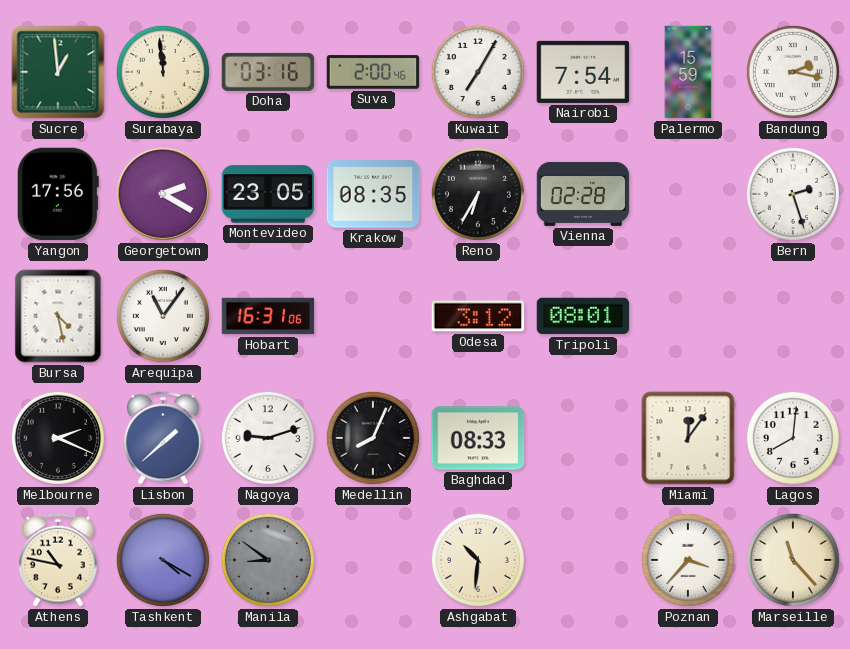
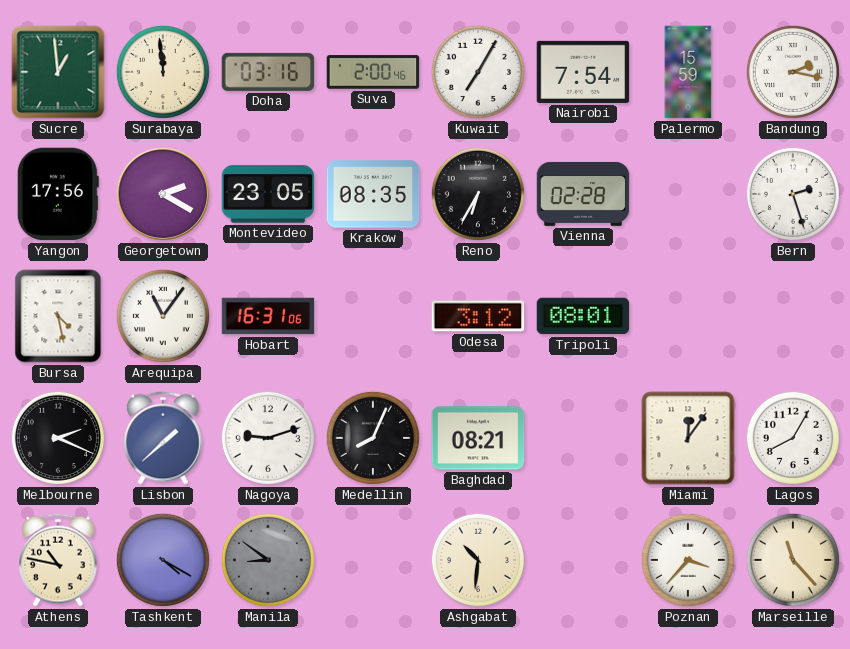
Baghdad: 08:33 -> 08:21
Lagos: 8:01 -> 8:05
